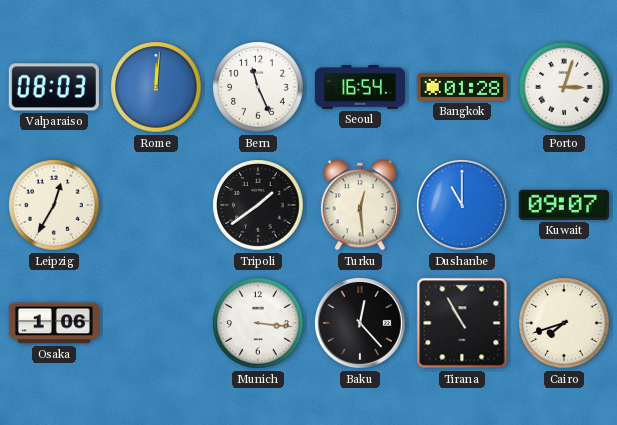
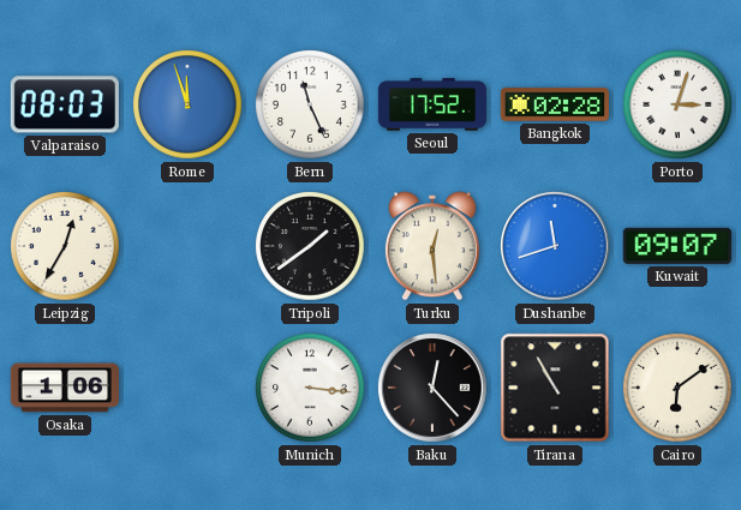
Rome: 12:01 -> 11:57
Seoul: 16:54 -> 17:52
Bangkok: 01:28 -> 02:28
Dushanbe: 11:00 -> 11:42
Cairo: 7:42 -> 6:09
